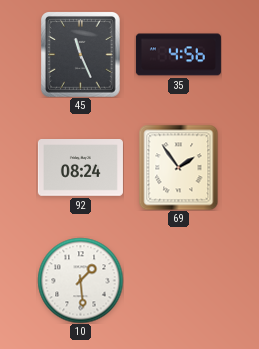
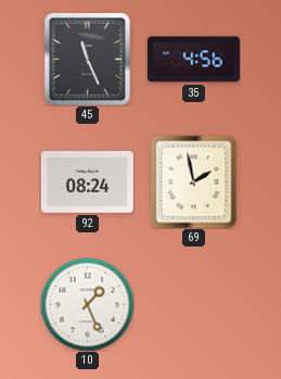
69: 1:54 -> 1:58
10: 1:29 -> 1:26
